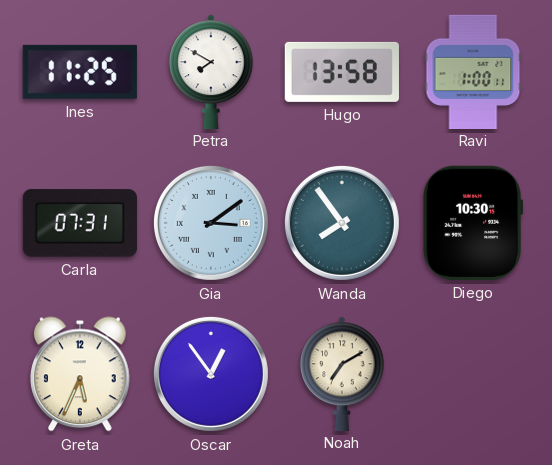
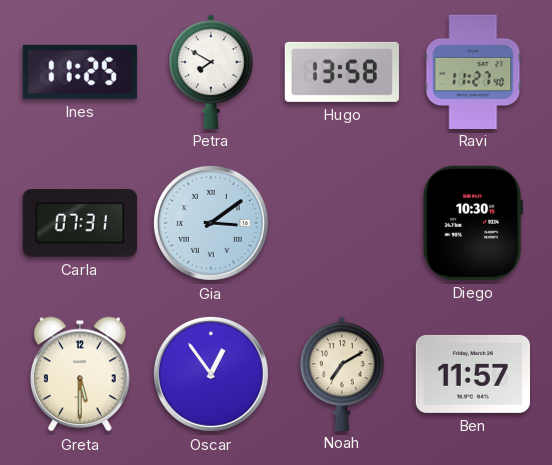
Ravi: 1:00 -> 11:27
Wanda: 7:54 -> none
Greta: 5:34 -> 5:30
Ben: none -> 11:57
